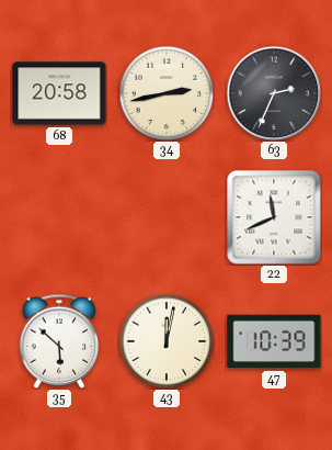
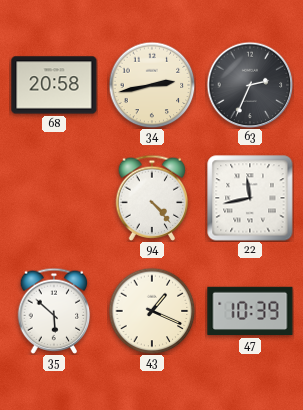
94: none -> 4:23
22: 11:41 -> 11:43
43: 12:02 -> 1:19
